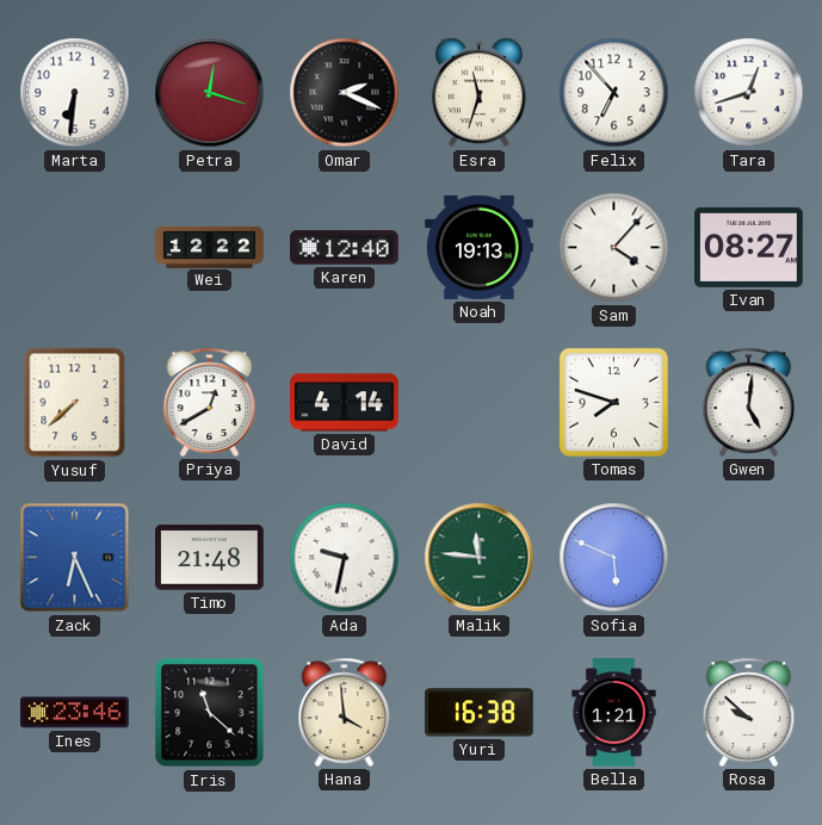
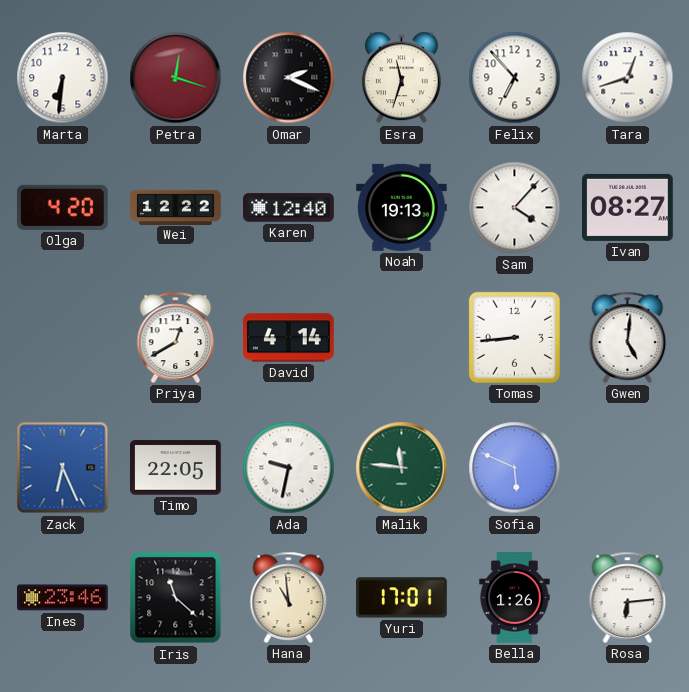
Olga: none -> 4:20
Yusuf: 7:38 -> none
Tomas: 7:48 -> 8:44
Timo: 21:48 -> 22:05
Hana: 3:59 -> 10:59
Yuri: 16:38 -> 17:01
Bella: 1:21 -> 1:26
Rosa: 9:52 -> 6:14
